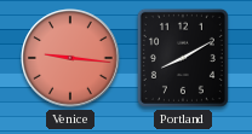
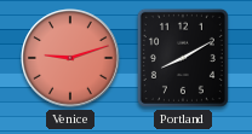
Venice: 9:16 -> 9:12
